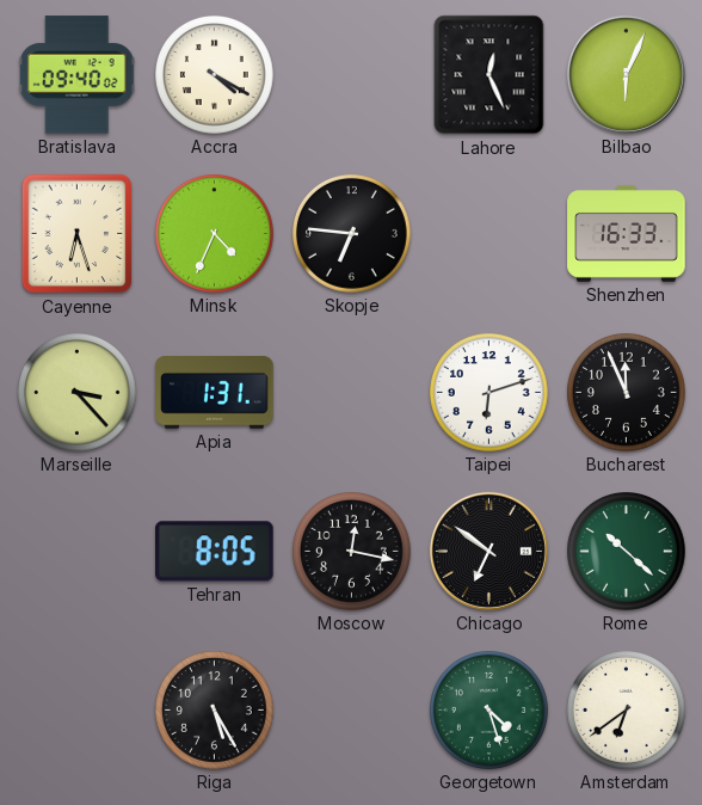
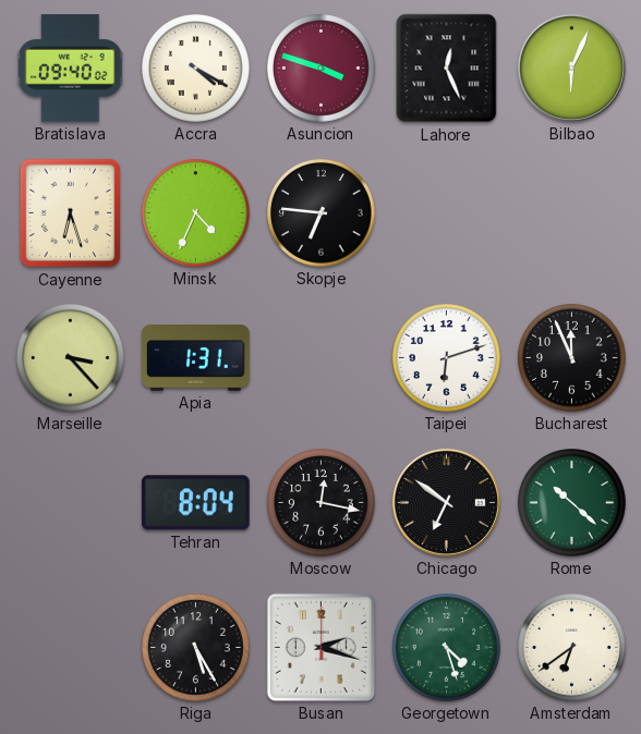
Asuncion: none -> 3:48
Shenzhen: 16:33 -> none
Tehran: 8:05 -> 8:04
Busan: none -> 2:18
